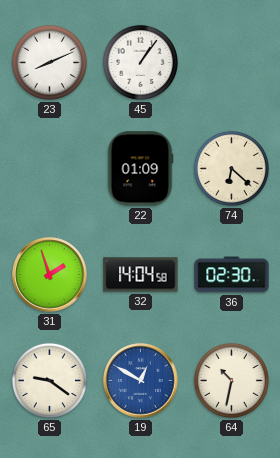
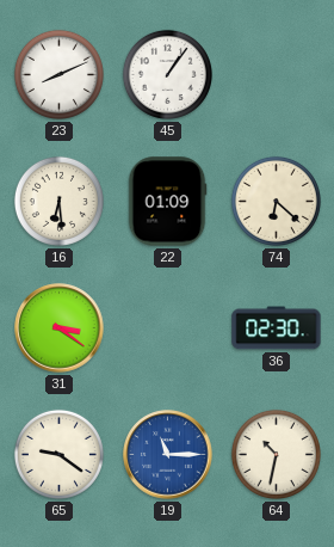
16: none -> 6:29
31: 1:57 -> 3:21
32: 14:04 -> none
19: 12:50 -> 11:15
